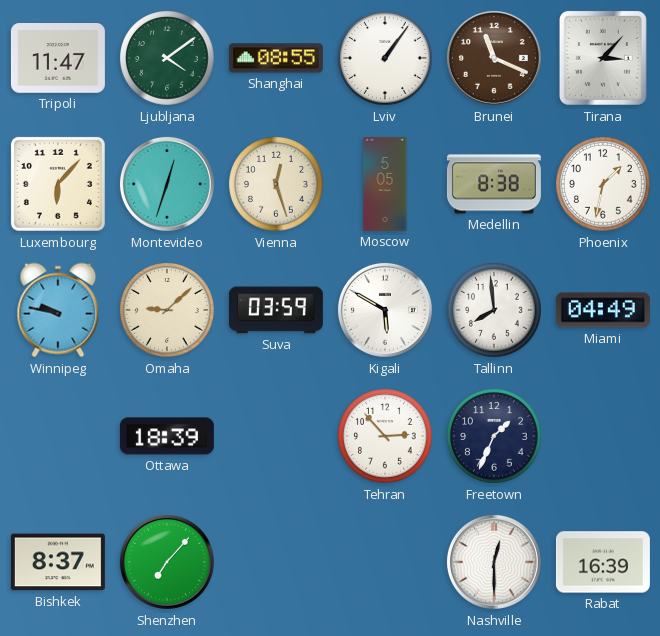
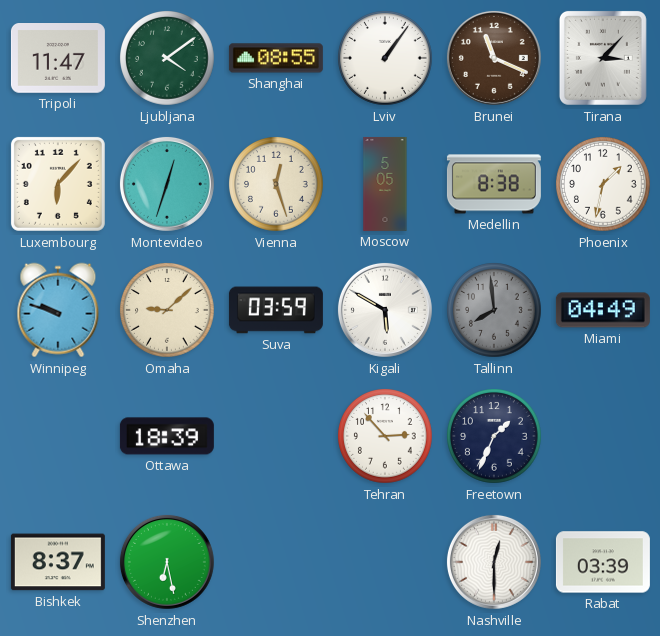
Winnipeg: 9:47 -> 9:48
Tallinn dial: white -> grey
Shenzhen: 7:07 -> 6:28
Rabat: 16:39 -> 03:39
